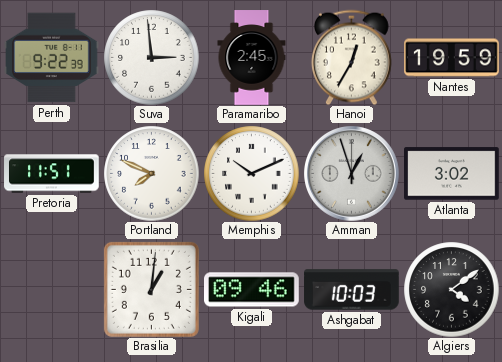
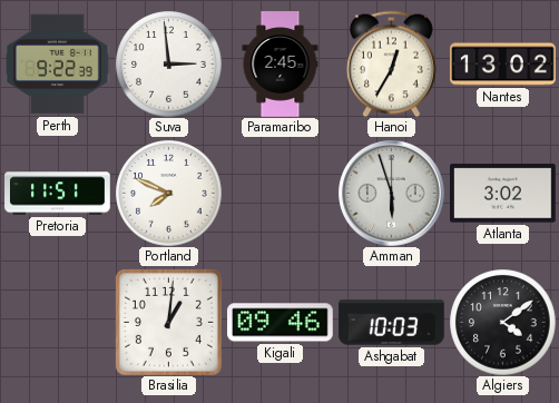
Nantes: 19:59 -> 13:02
Memphis: 10:11 -> none
Amman: 12:57 -> 5:57
